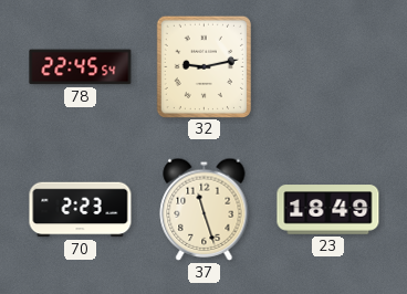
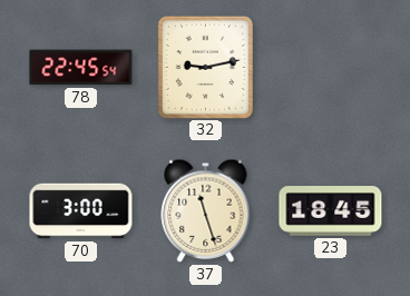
70: 2:23 -> 3:00
23: 18:49 -> 18:45
